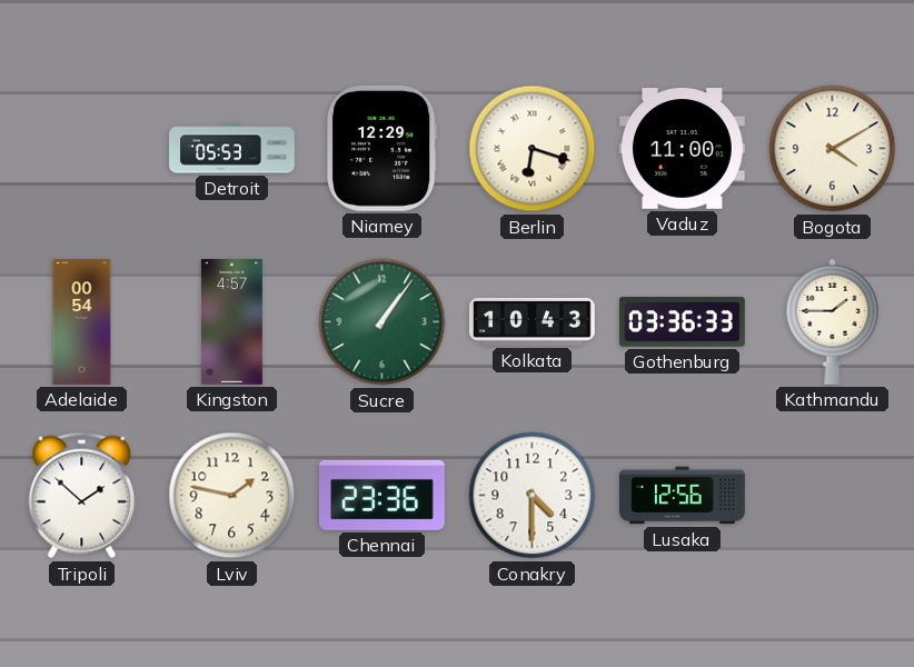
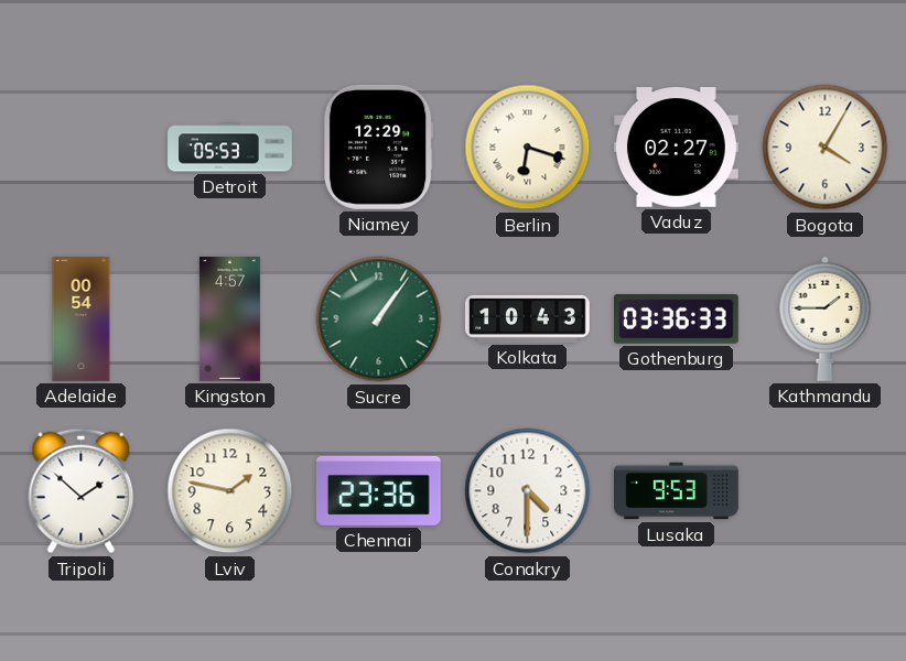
Vaduz: 11:00 -> 02:27
Bogota: 4:10 -> 4:05
Lusaka: 12:56 -> 9:53
